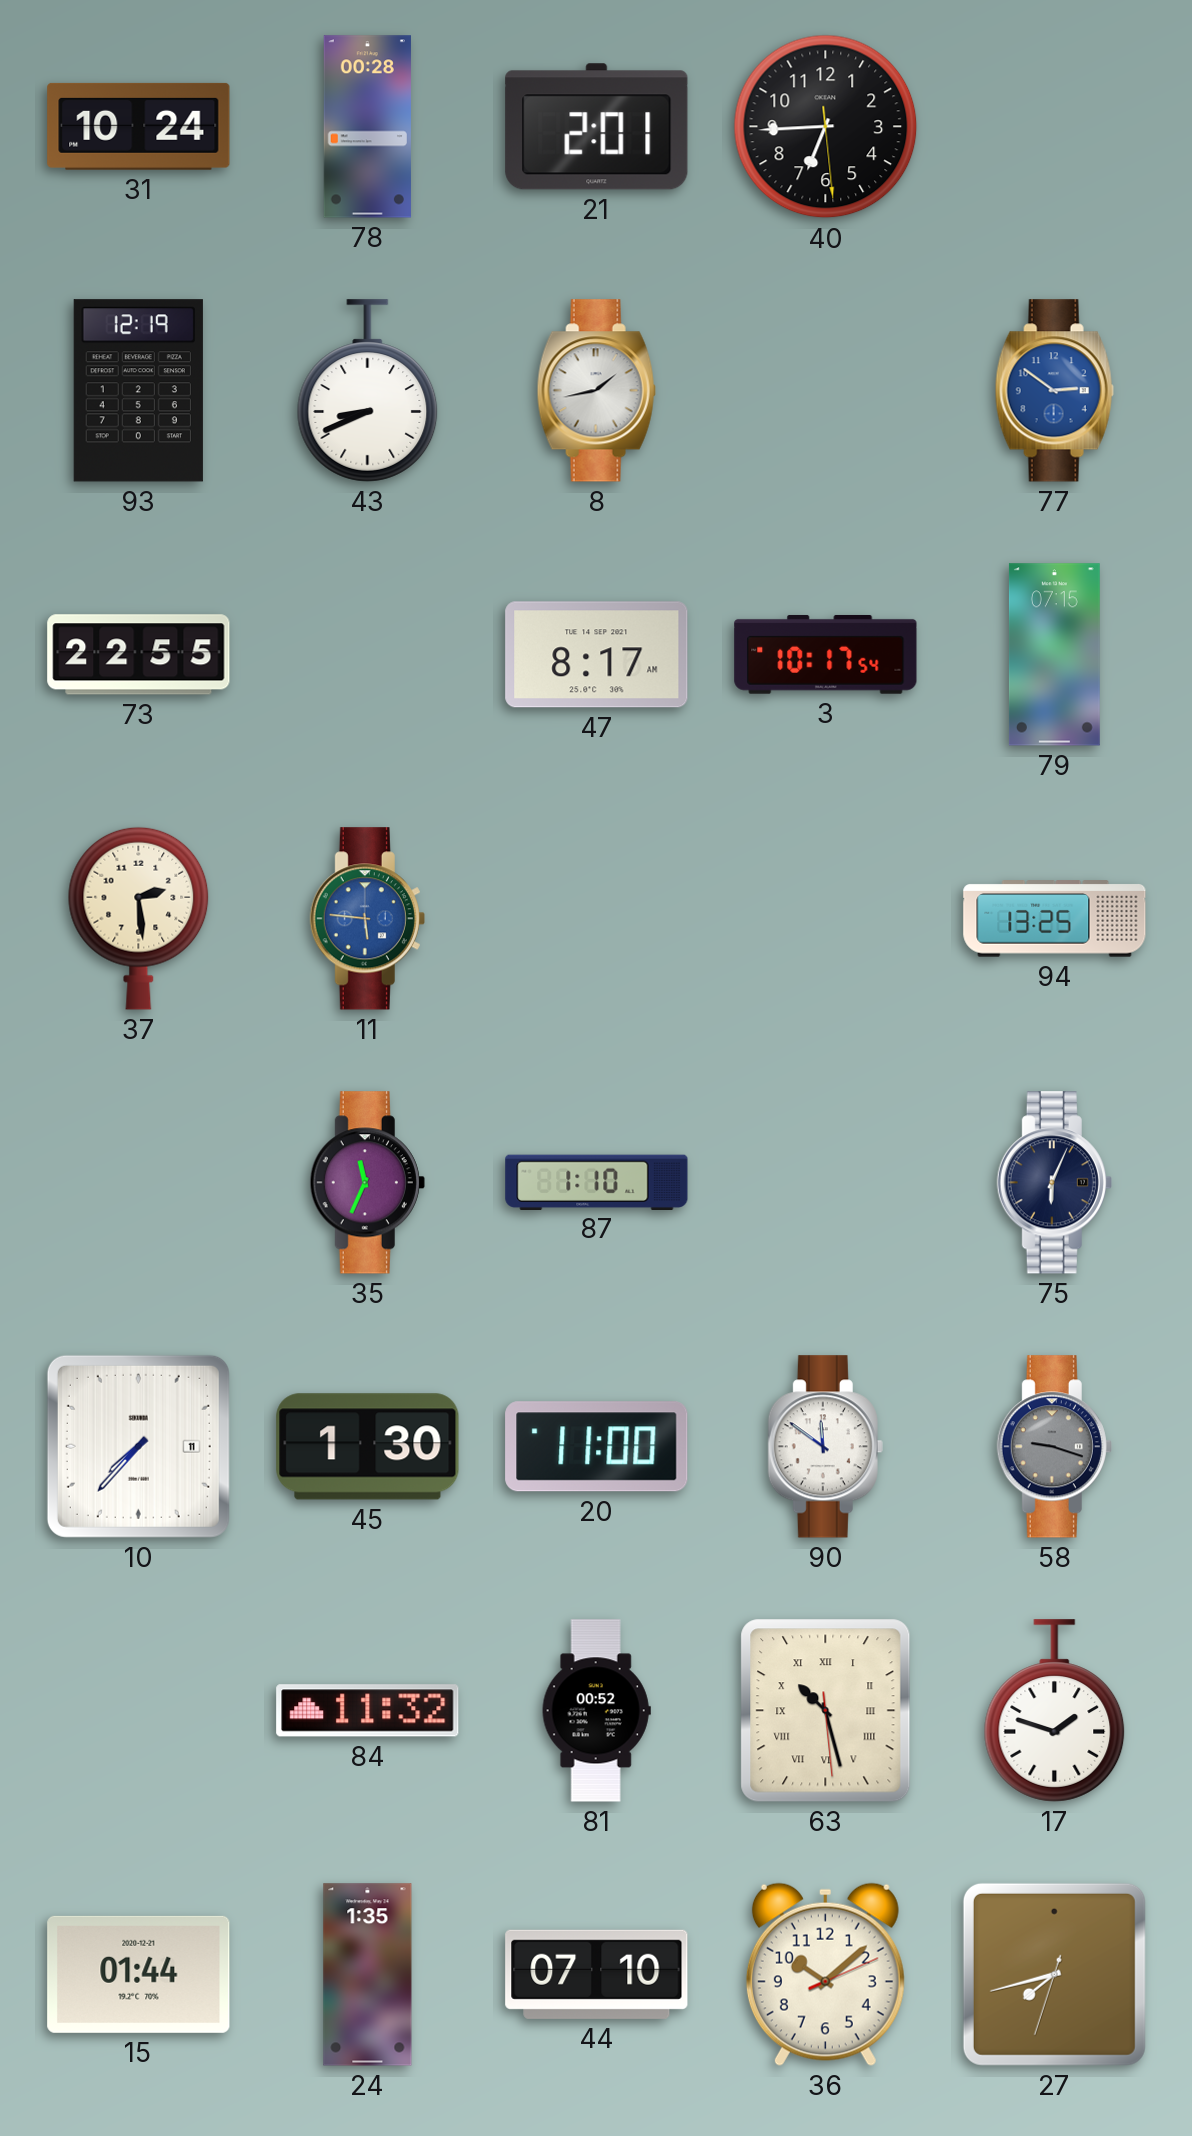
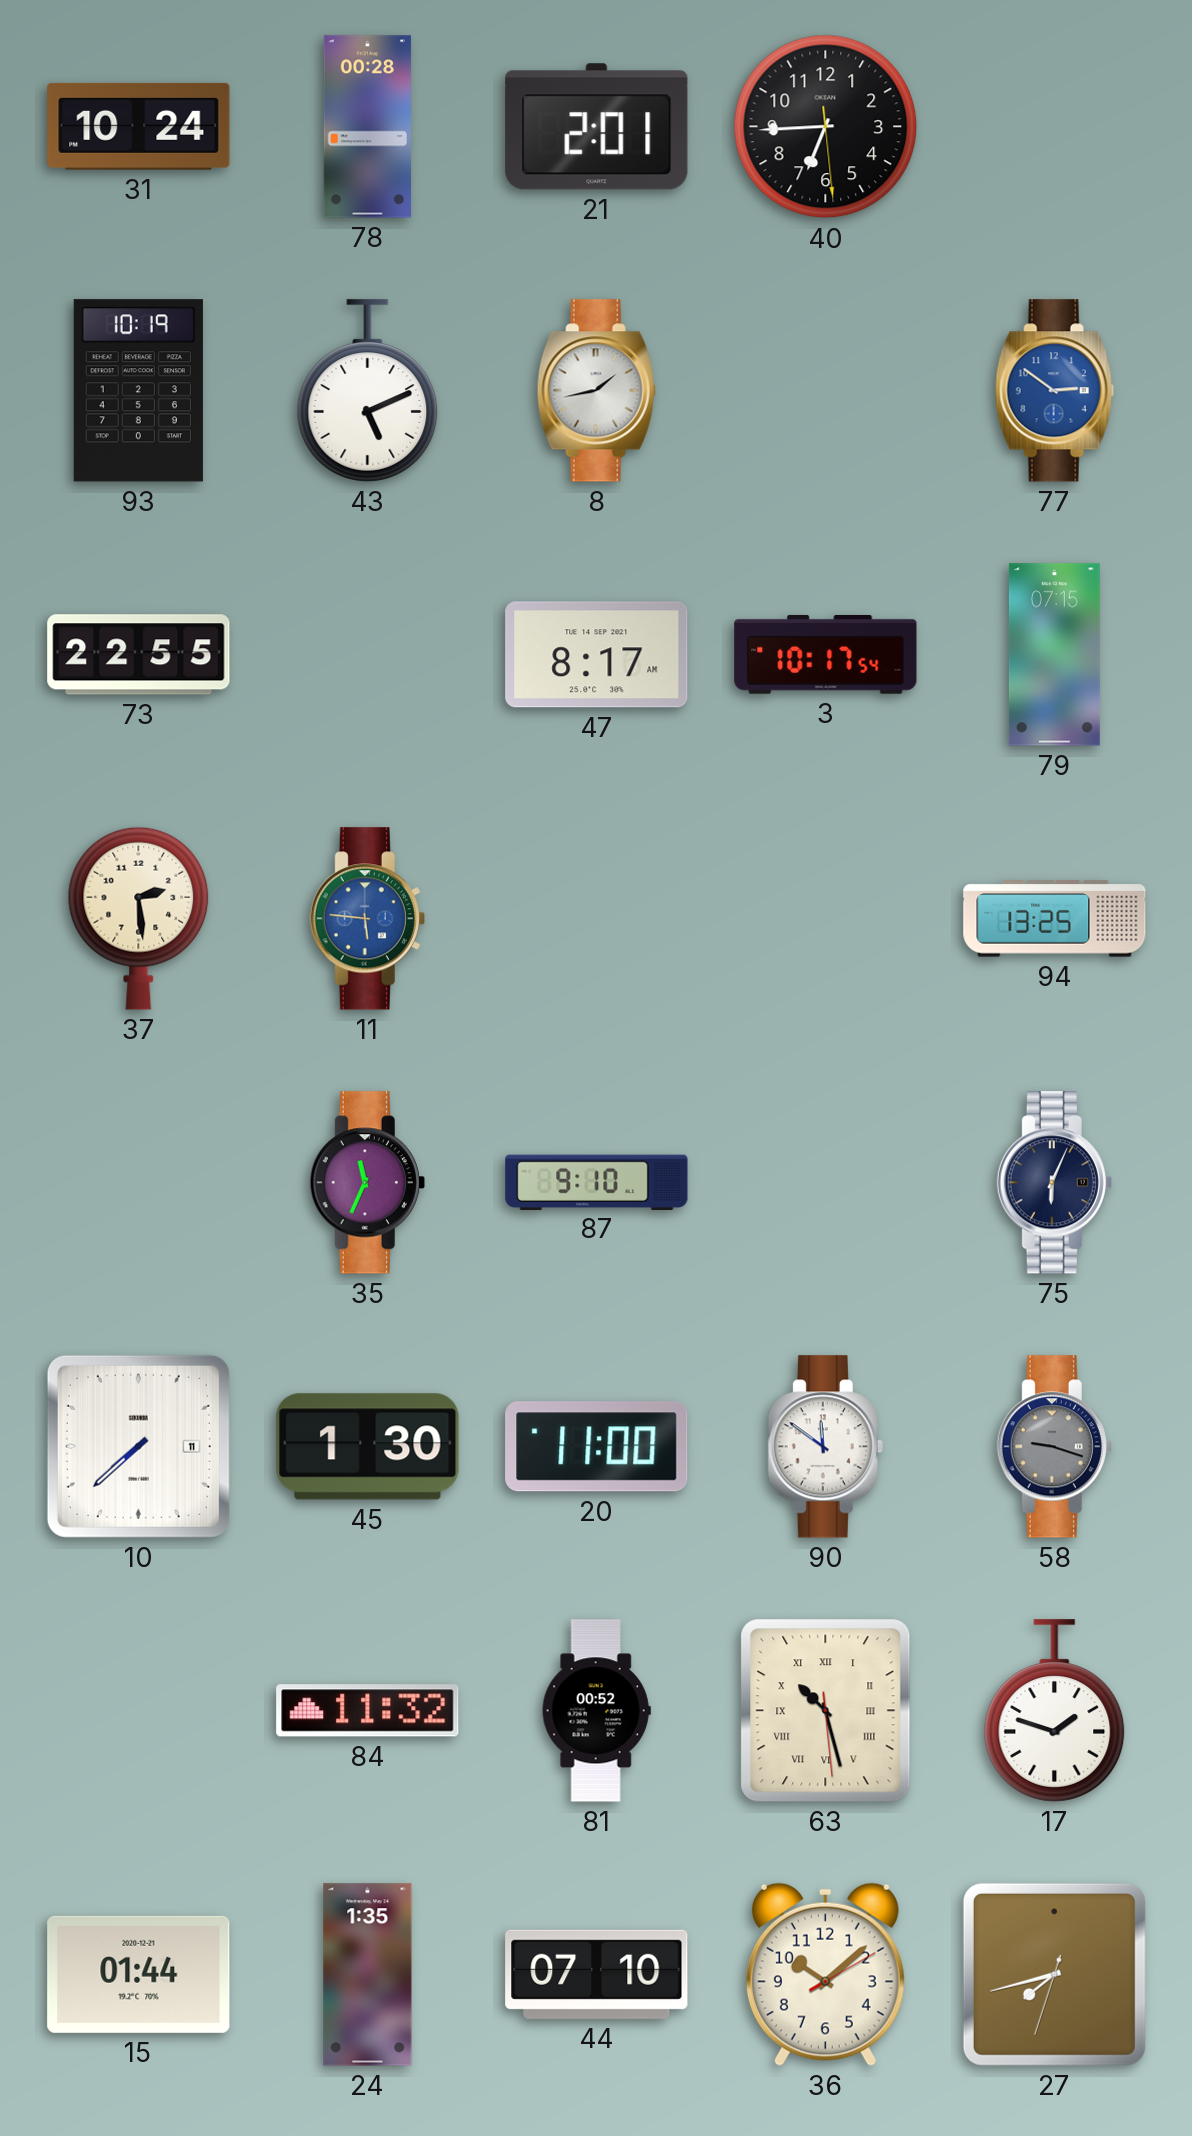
93: 12:19 -> 10:19
43: 8:41 -> 5:11
87: 1:10 -> 9:10
10: 7:37 -> 7:38
36: 10:08:11 -> 10:08:10
